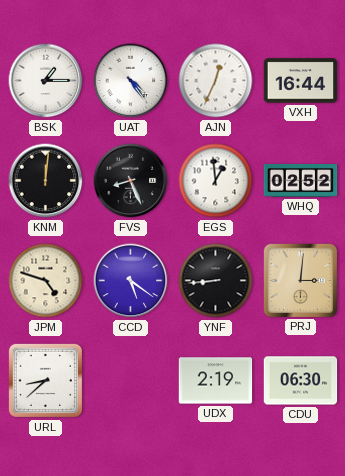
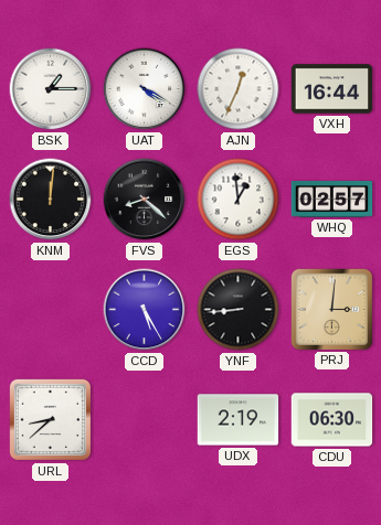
UAT: 4:24 -> 4:20
FVS: 8:26 -> 8:22
WHQ: 02:52 -> 02:57
JPM: 4:48 -> none
CCD: 5:21 -> 5:25
